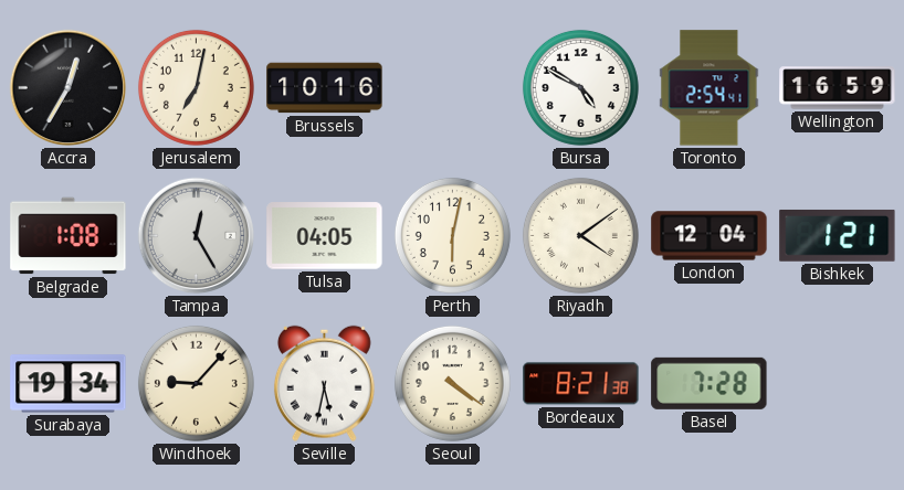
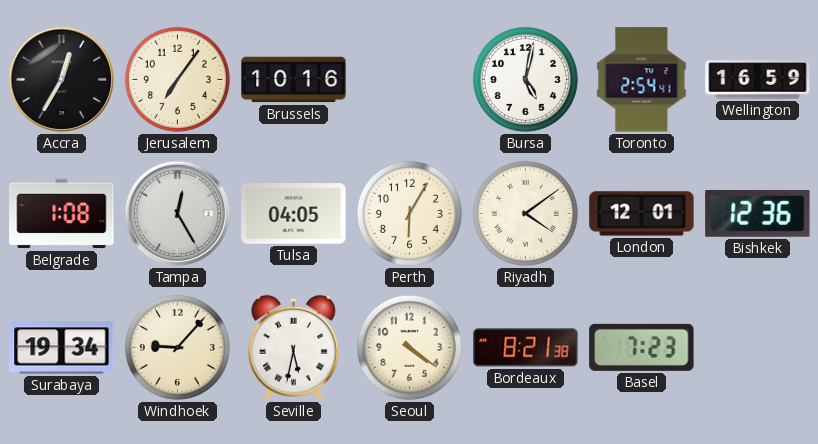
Jerusalem: 7:02 -> 7:06
Bursa: 4:50 -> 5:02
Perth: 6:02 -> 6:05
London: 12:04 -> 12:01
Bishkek: 1:21 -> 12:36
Basel: 7:28 -> 7:23
